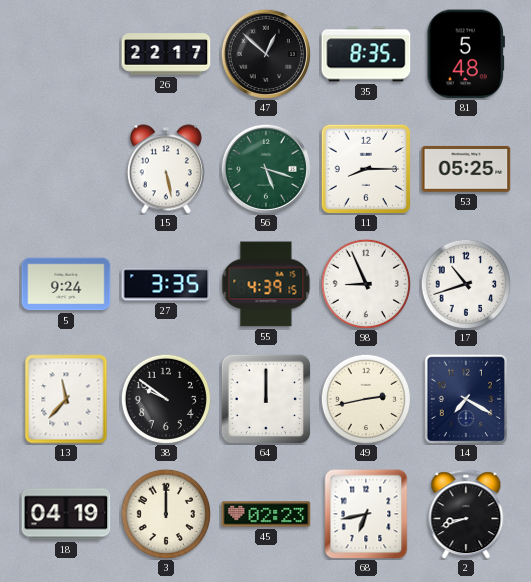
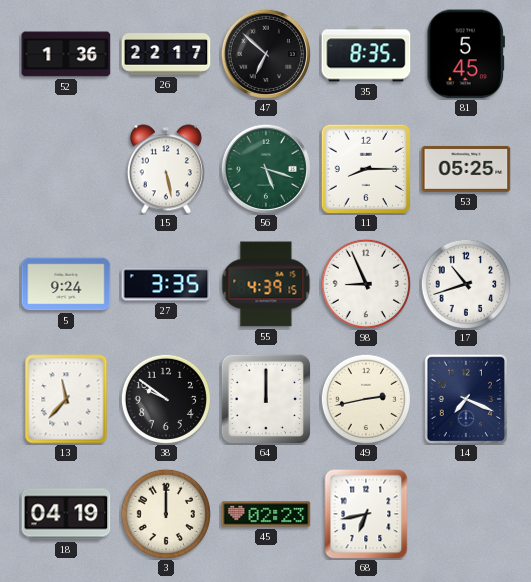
52: none -> 1:36
47: 12:52 -> 6:52
81: 5:48 -> 5:45
14: 7:20 -> 7:19
2: 8:42 -> none
